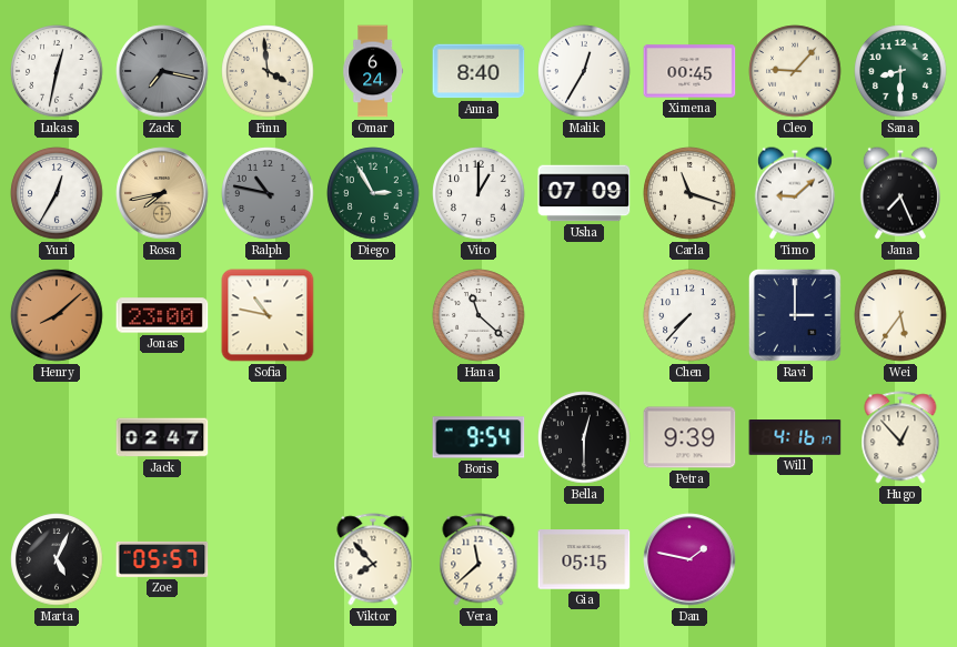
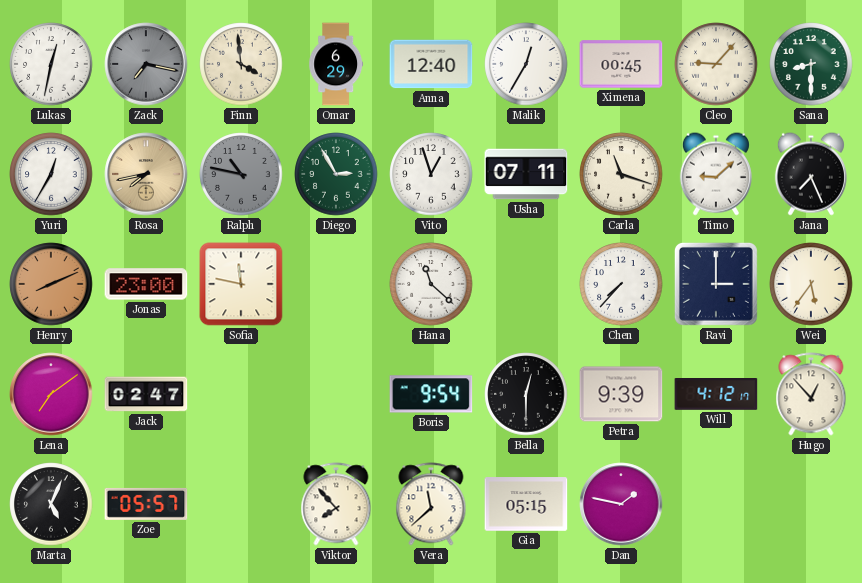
Omar: 6:24 -> 6:29
Anna: 8:40 -> 12:40
Vito: 1:00 -> 12:57
Usha: 07:09 -> 07:11
Henry: 8:08 -> 8:11
Sofia: 10:47 -> 11:47
Lena: none -> 7:09
Will: 4:16 -> 4:12
